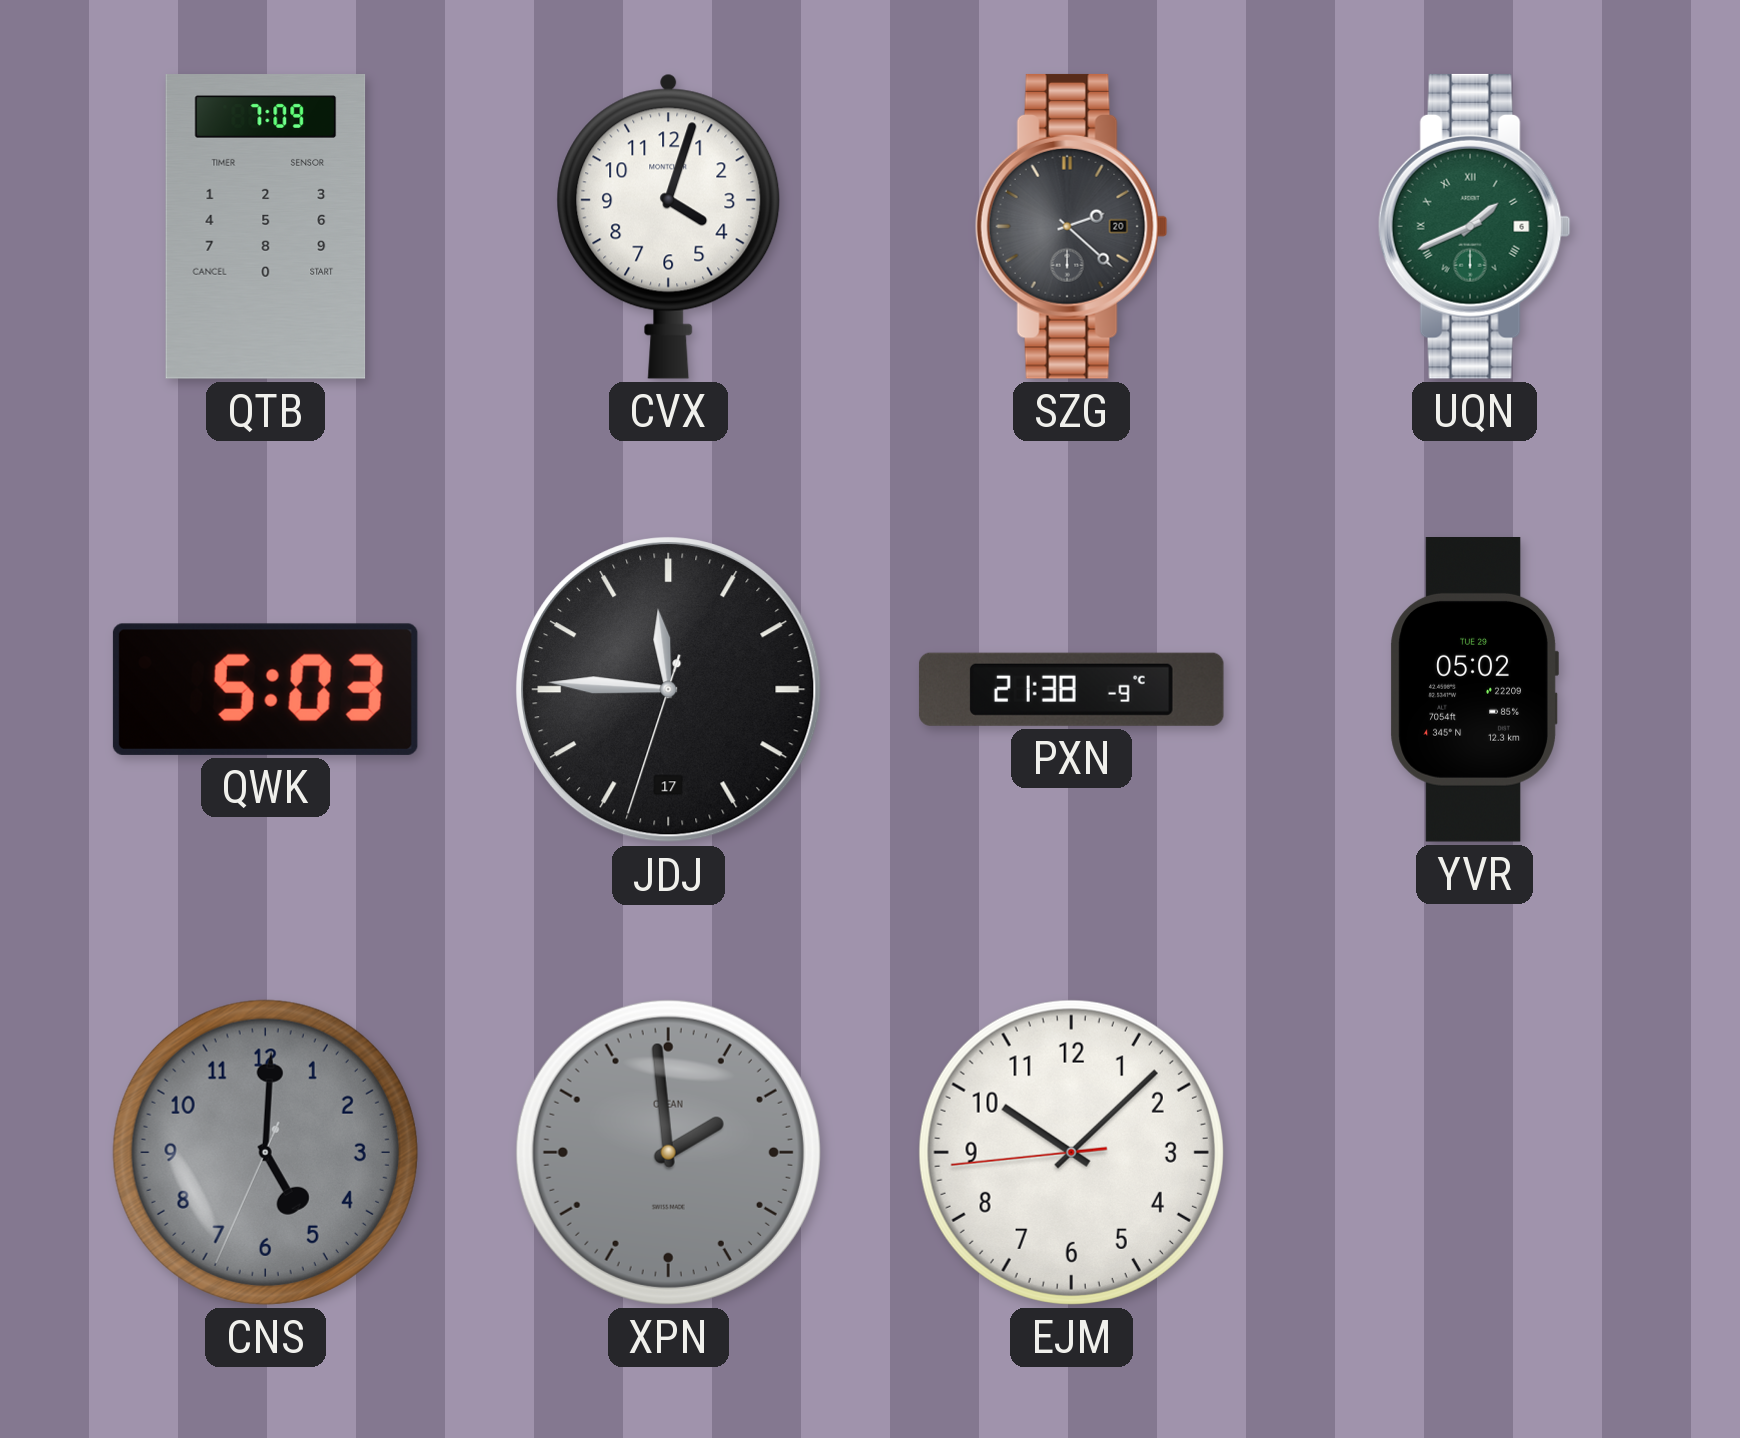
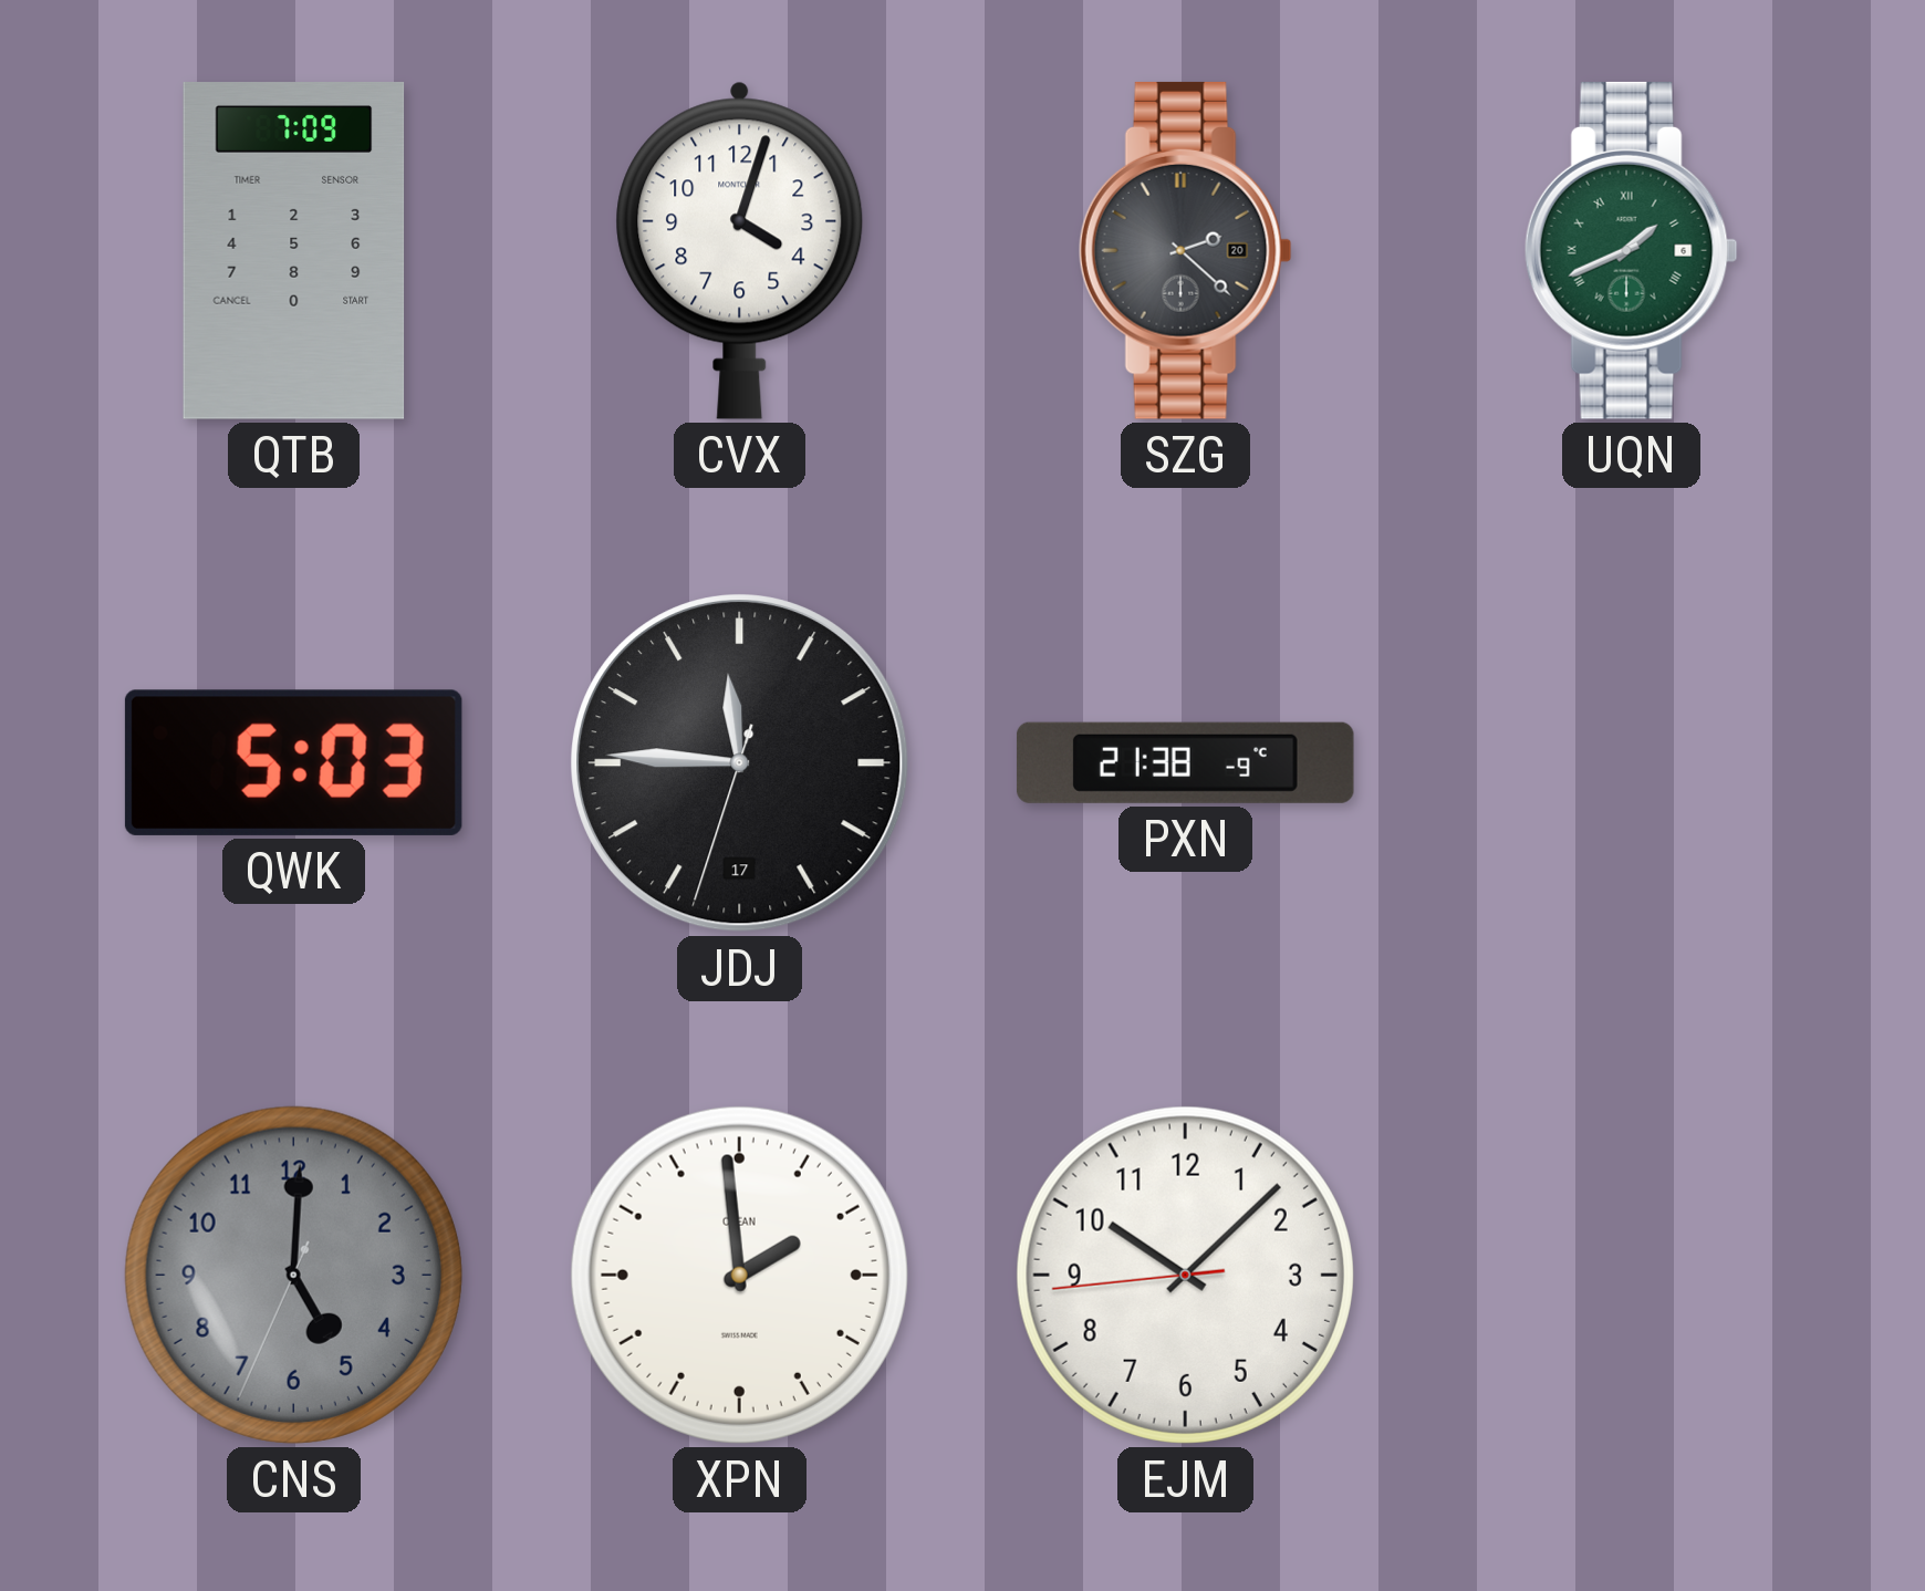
YVR: 05:02 -> none
XPN dial: grey -> white
